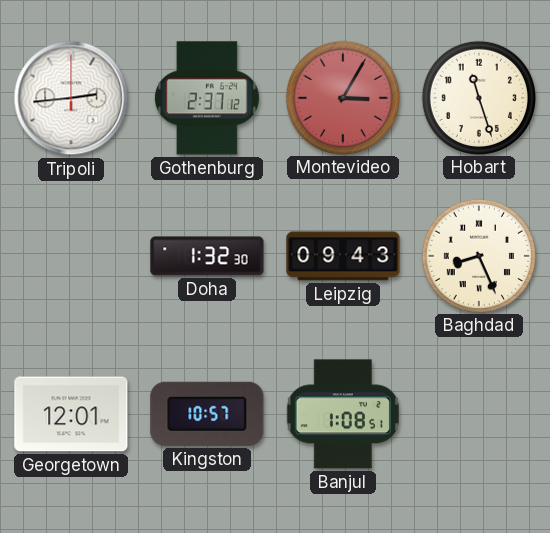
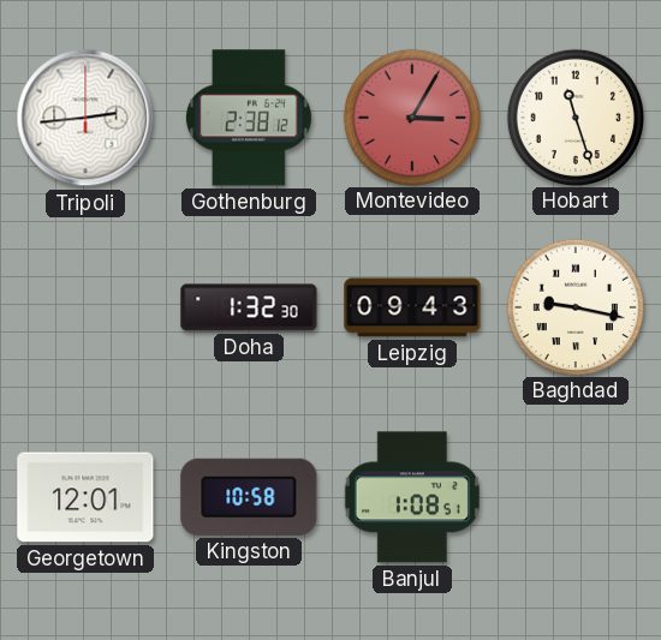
Gothenburg: 2:37 -> 2:38
Baghdad: 8:26 -> 9:17
Kingston: 10:57 -> 10:58
